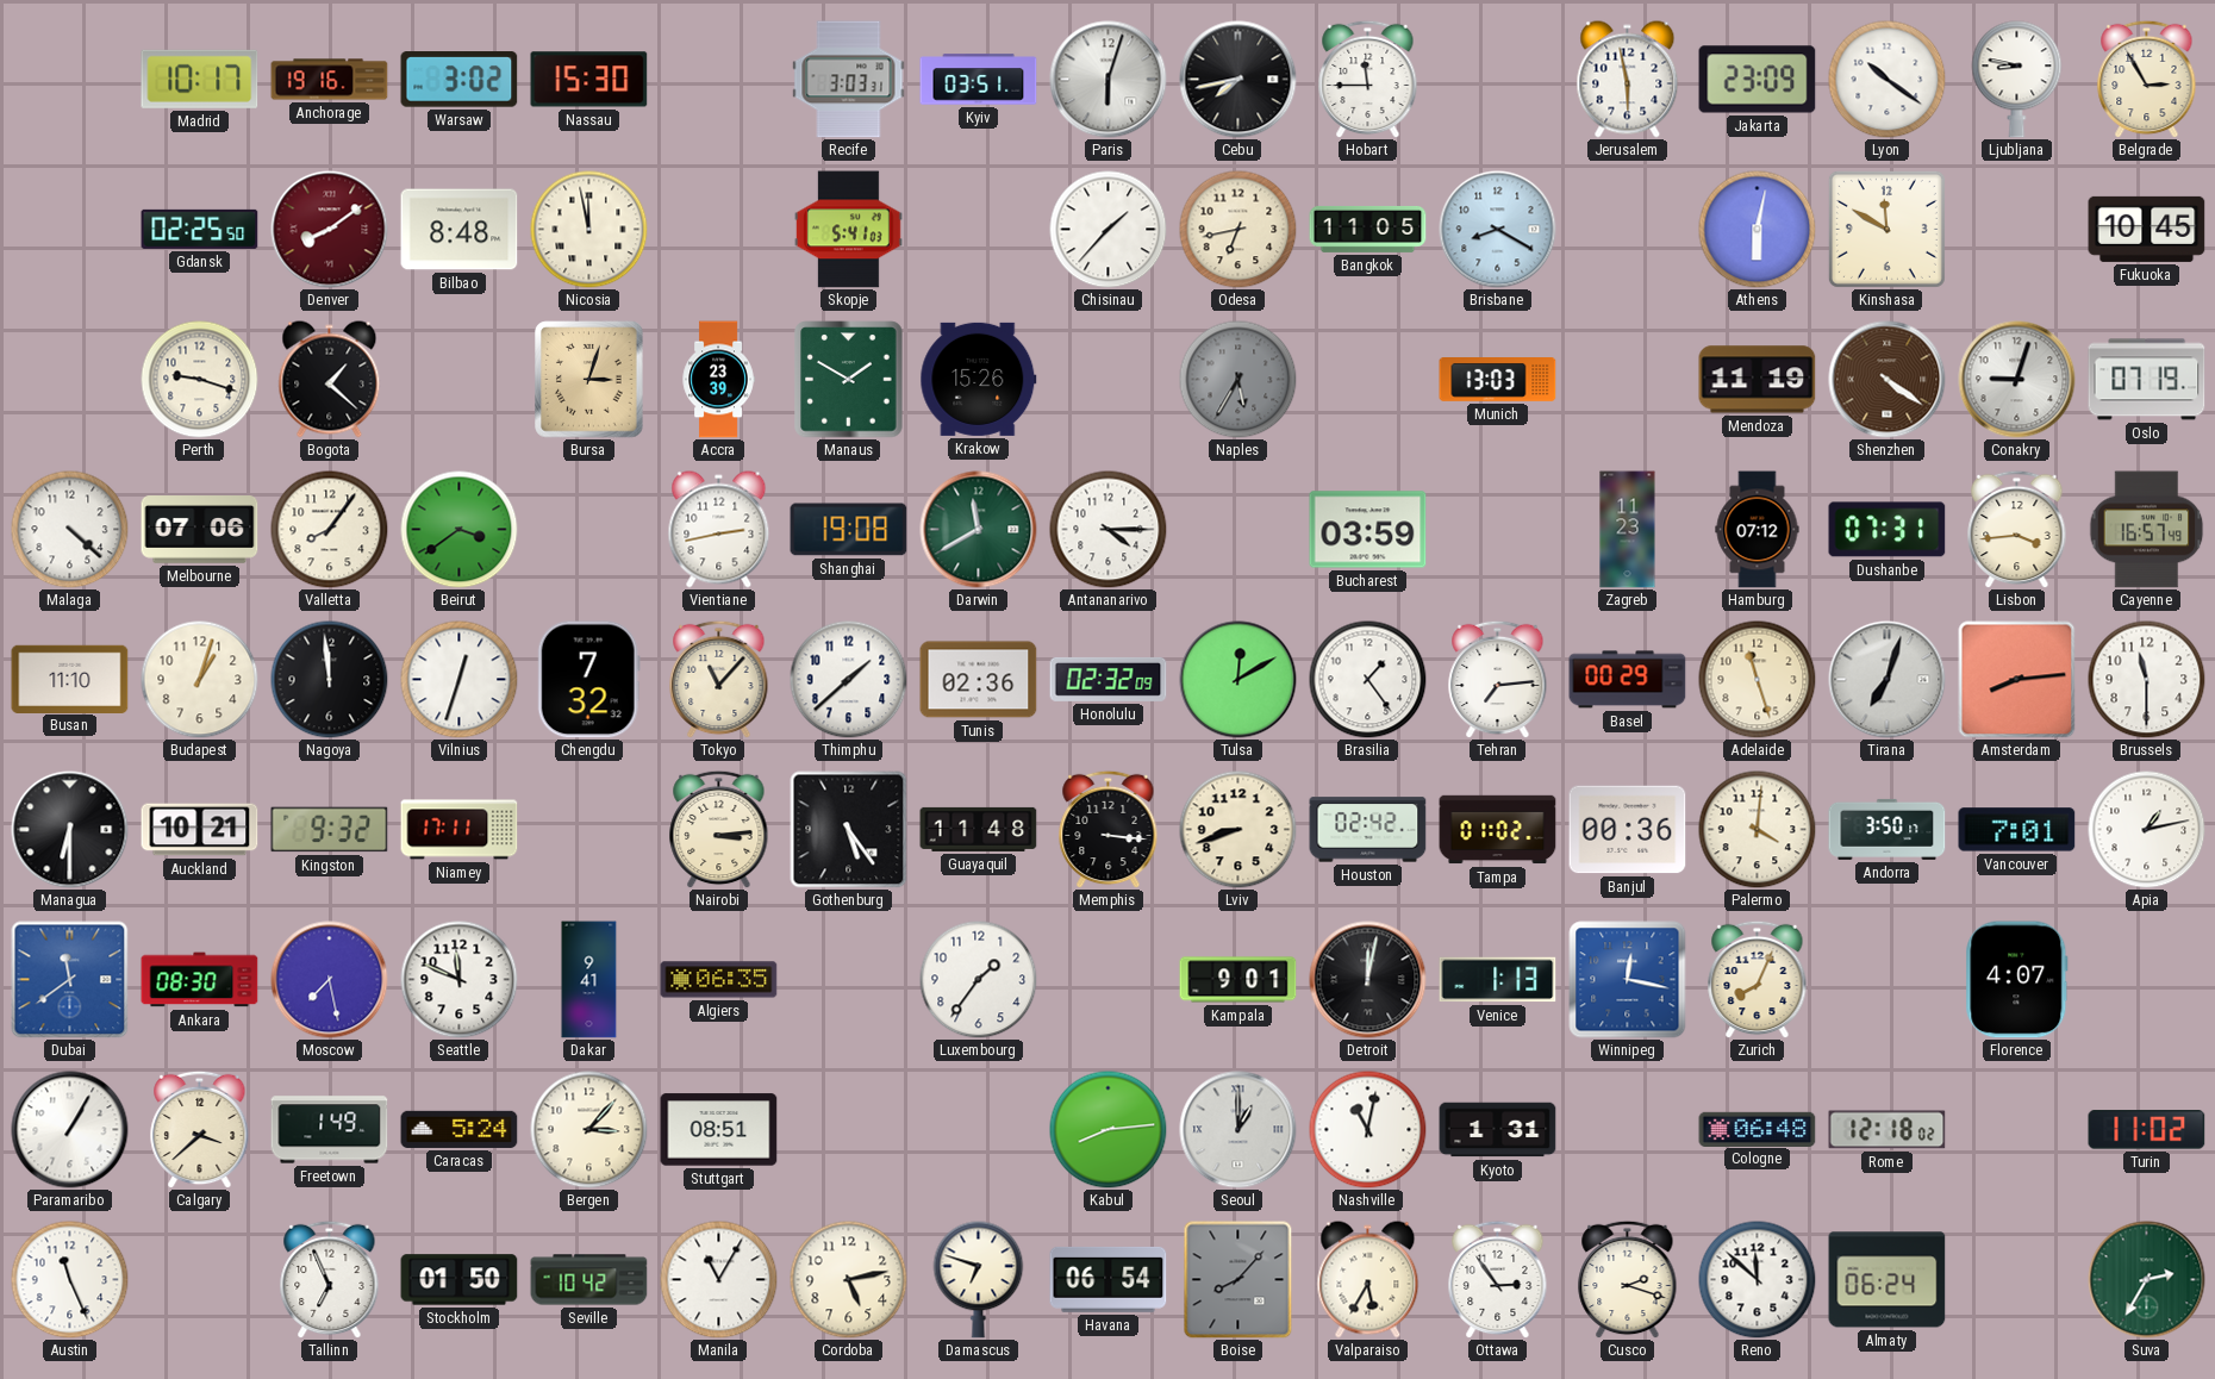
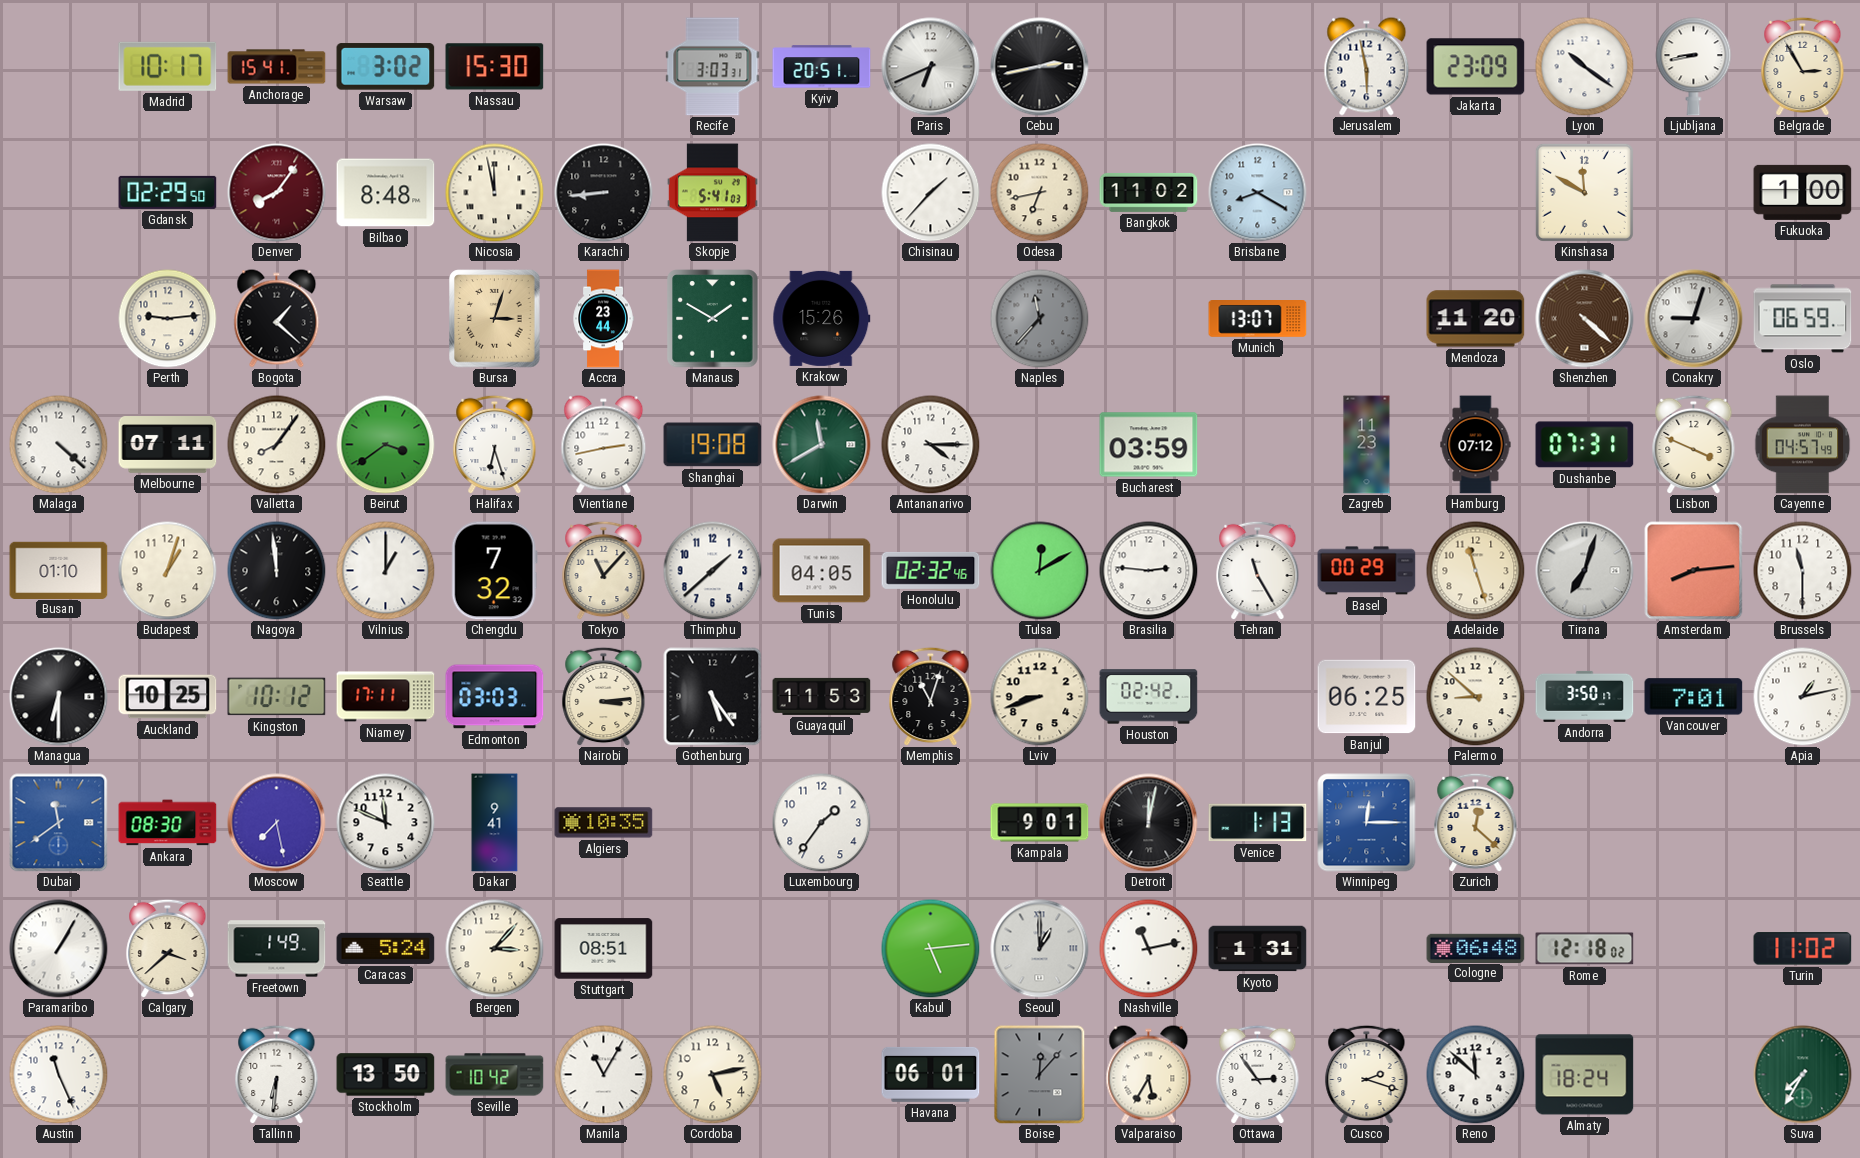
Anchorage: 19:16 -> 15:41
Kyiv: 03:51 -> 20:51
Paris: 6:03 -> 6:41
Cebu: 7:43 -> 2:43
Hobart: 11:45 -> none
Ljubljana: 8:47 -> 8:43
Gdansk: 02:25 -> 02:29
Denver: 8:09 -> 8:06
Karachi: none -> 8:44
Bangkok: 11:05 -> 11:02
Athens: 6:02 -> none
Fukuoka: 10:45 -> 1:00
Perth: 9:18 -> 9:14
Accra: 23:39 -> 23:44
Naples: 5:35 -> 11:37
Munich: 13:03 -> 13:07
Mendoza: 11:19 -> 11:20
Shenzhen: 4:21 -> 4:22
Oslo: 07:19 -> 06:59
Melbourne: 07:06 -> 07:11
Halifax: none -> 6:27
Lisbon: 3:44 -> 3:49
Cayenne: 16:57 -> 04:57
Busan: 11:10 -> 01:10
Vilnius: 12:33 -> 1:00
Tunis: 02:36 -> 04:05
Honolulu: 02:32:09 -> 02:32:46
Brasilia: 1:24 -> 2:46
Tehran: 7:14 -> 11:25
Auckland: 10:21 -> 10:25
Kingston: 9:32 -> 10:12
Edmonton: none -> 03:03
Guayaquil: 11:48 -> 11:53
Memphis: 3:16 -> 11:03
Tampa: 01:02 -> none
Banjul: 00:36 -> 06:25
Palermo: 4:01 -> 8:52
Algiers: 06:35 -> 10:35
Winnipeg: 12:17 -> 12:15
Zurich: 8:04 -> 12:22
Florence: 4:07 -> none
Kabul: 8:14 -> 5:14
Nashville: 11:02 -> 11:13
Tallinn: 6:56 -> 6:31
Stockholm: 01:50 -> 13:50
Damascus: 6:48 -> none
Havana: 06:54 -> 06:01
Boise: 8:07 -> 12:07
Almaty: 06:24 -> 18:24
Suva: 2:35 -> 7:35
